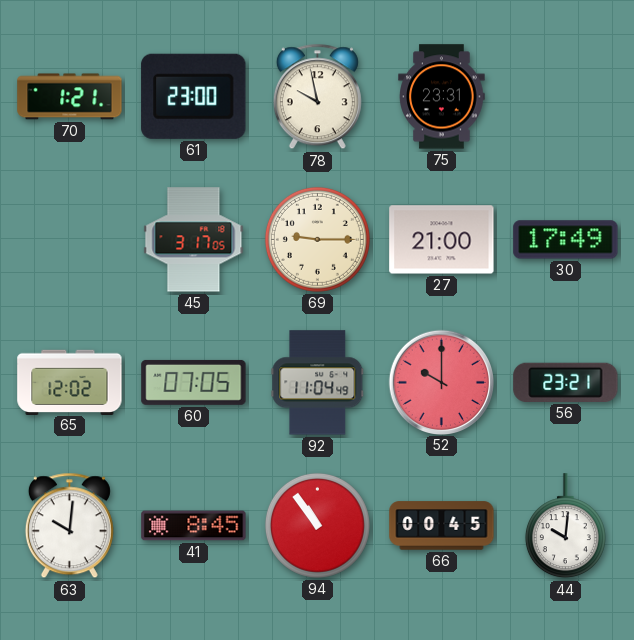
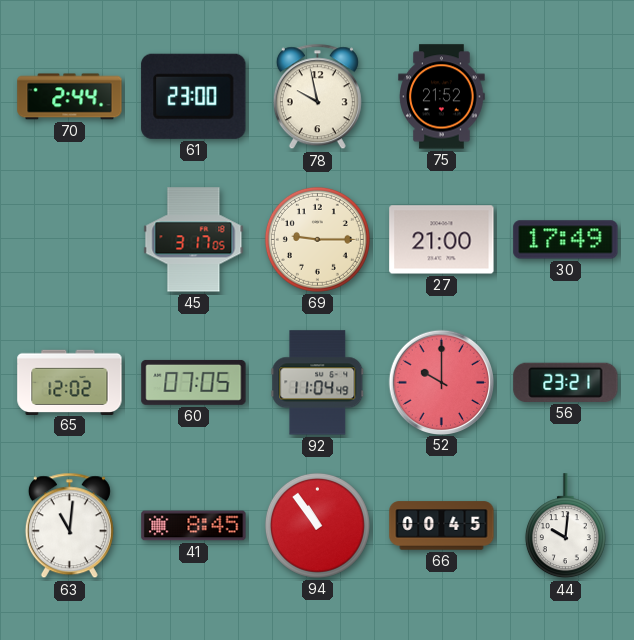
70: 1:21 -> 2:44
75: 23:31 -> 21:52
63: 10:01 -> 11:01
